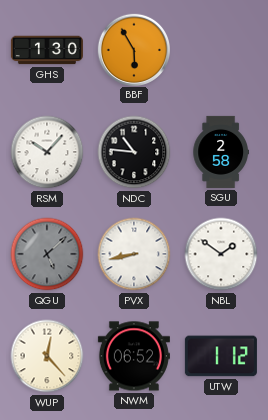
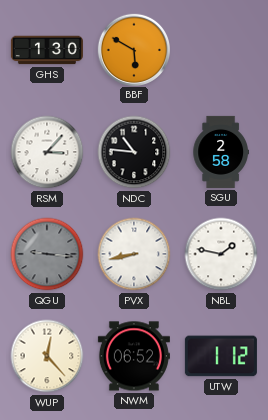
BBF: 5:55 -> 5:50
RSM: 10:07 -> 3:07
QGU: 5:08 -> 9:16
NBL: 1:51 -> 1:47
